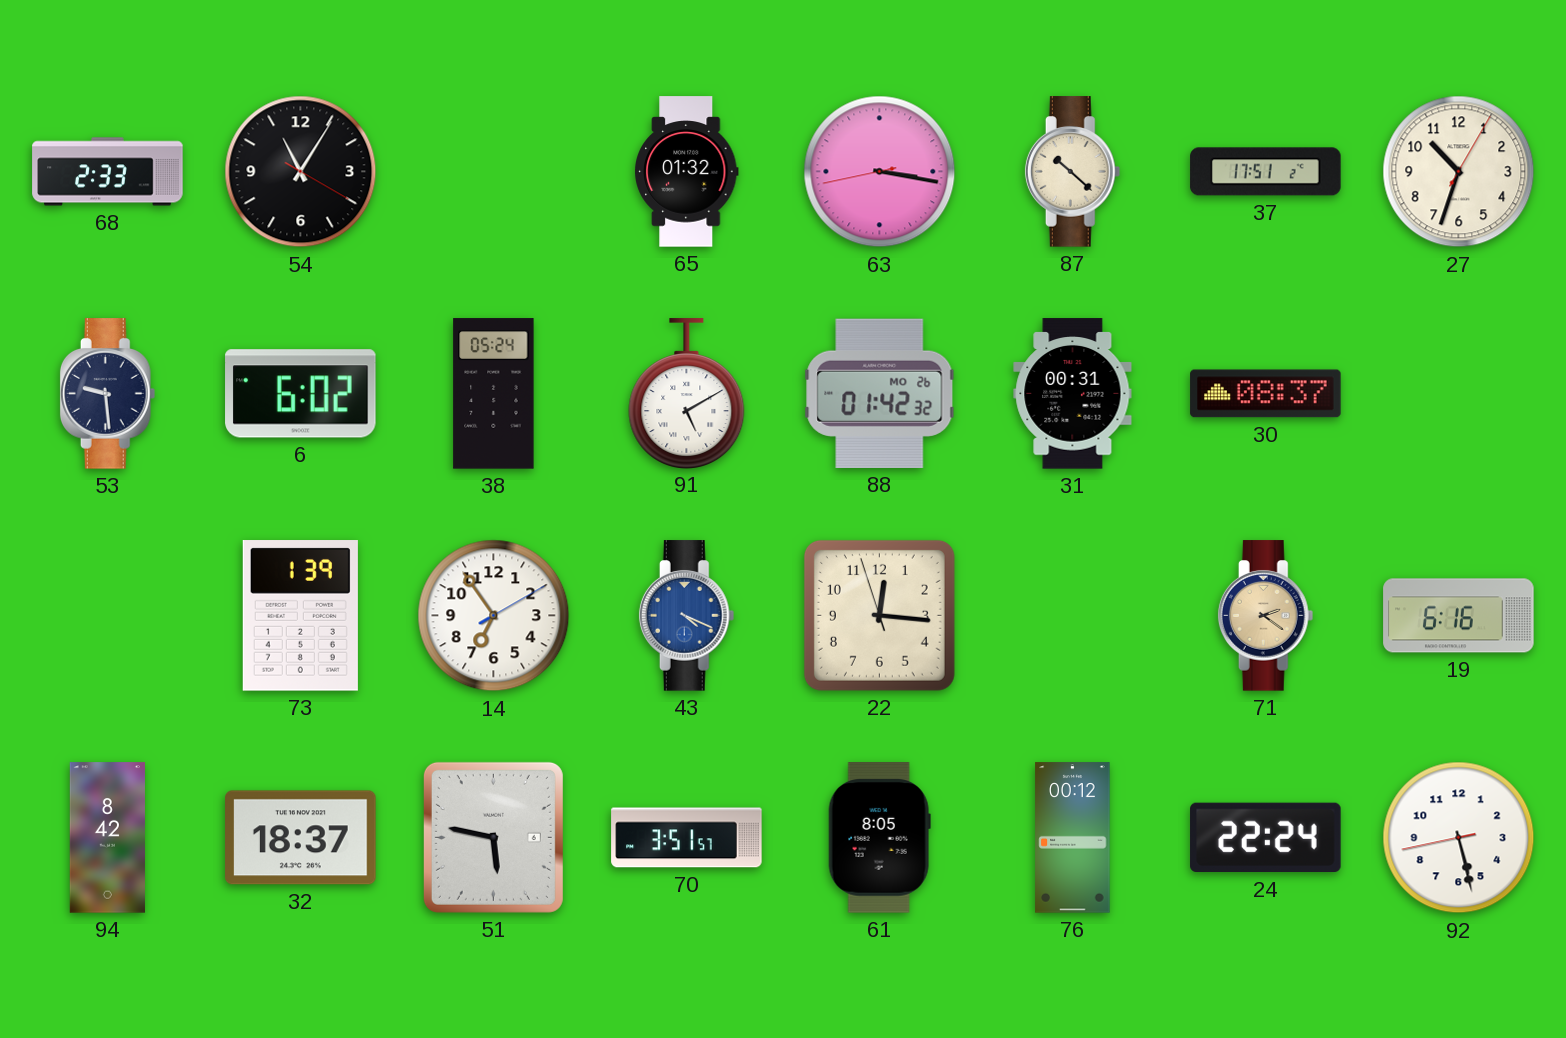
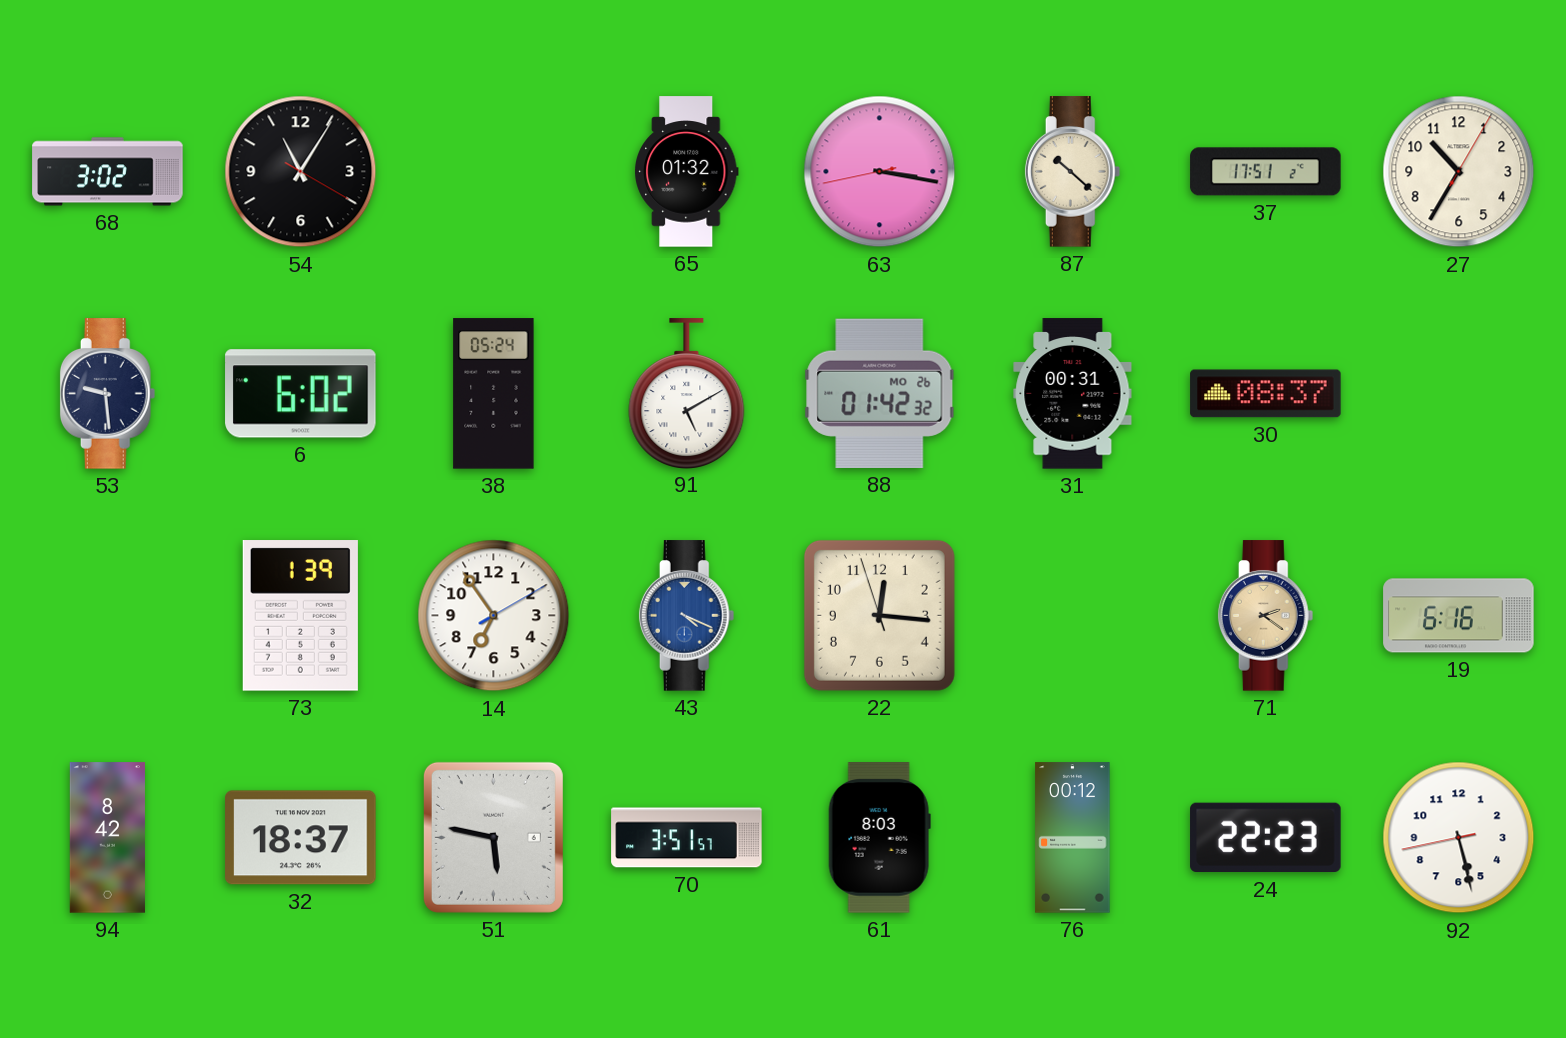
68: 2:33 -> 3:02
27: 10:33 -> 10:35
61: 8:05 -> 8:03
24: 22:24 -> 22:23
